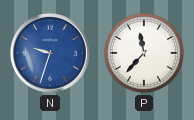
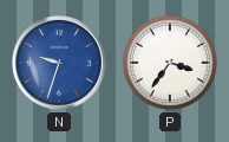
P: 11:37 -> 3:36
